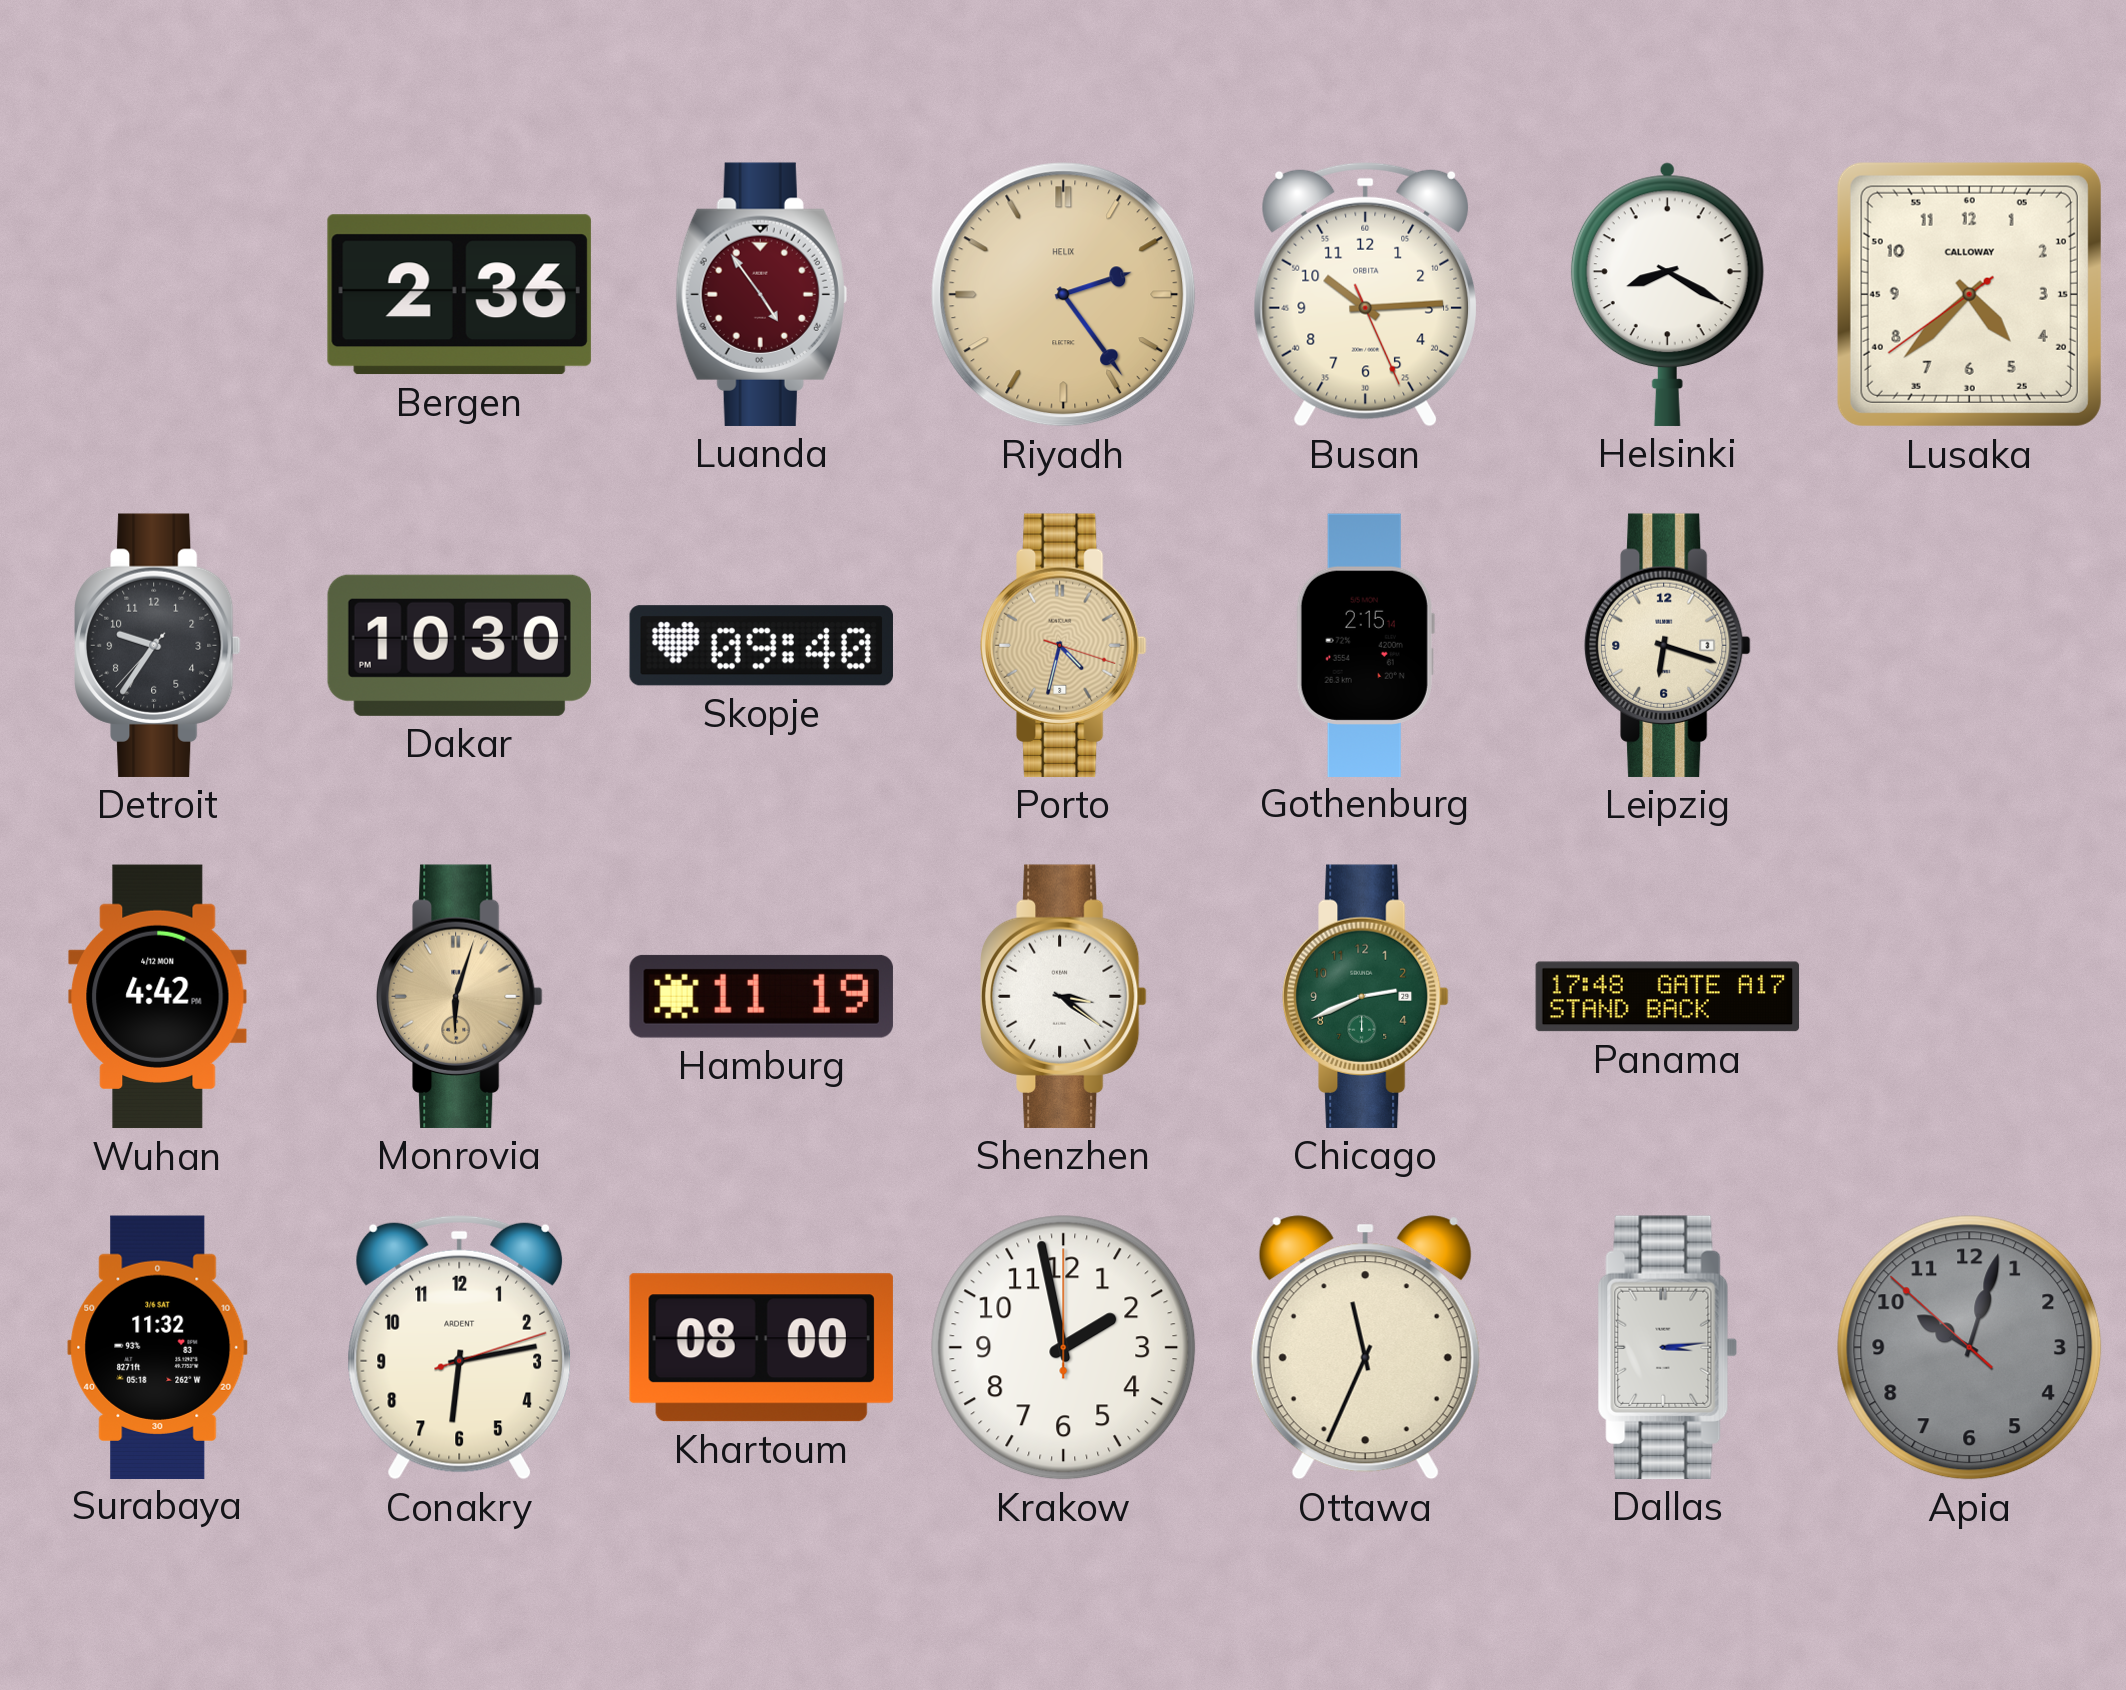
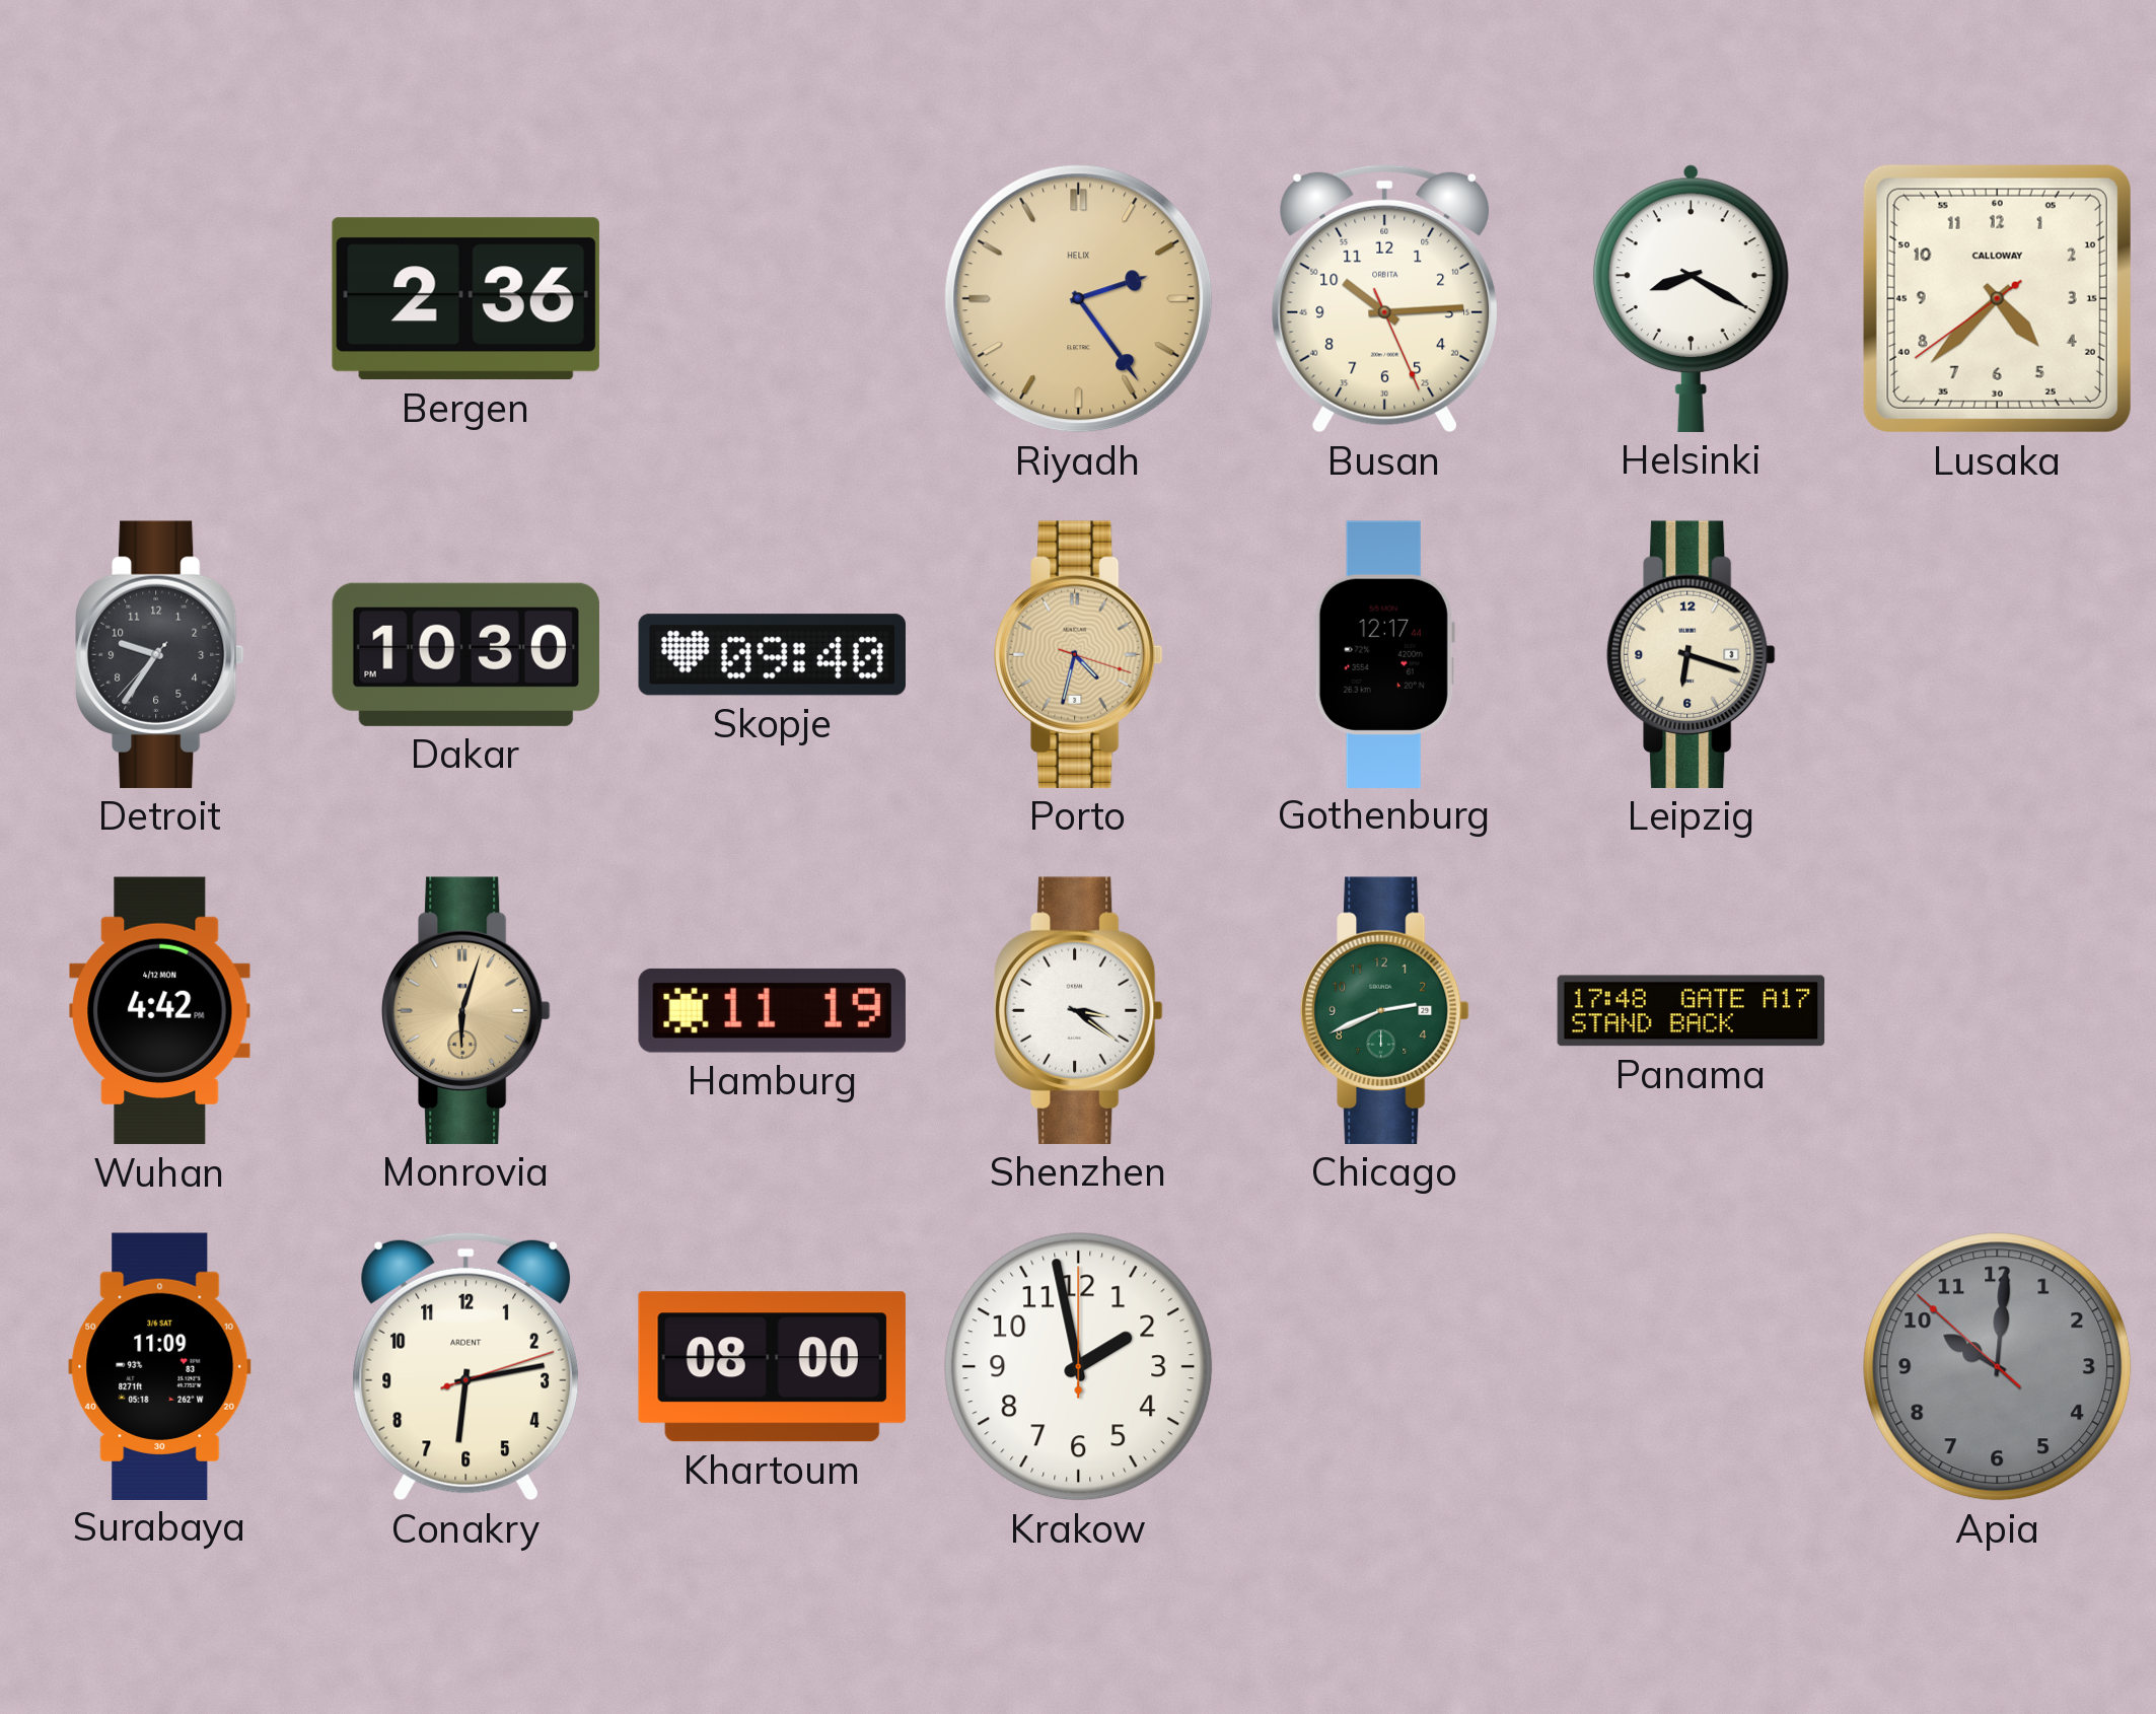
Luanda: 4:54 -> none
Gothenburg: 2:15 -> 12:17
Surabaya: 11:32 -> 11:09
Ottawa: 11:34 -> none
Dallas: 3:14 -> none
Apia: 10:02 -> 10:00
